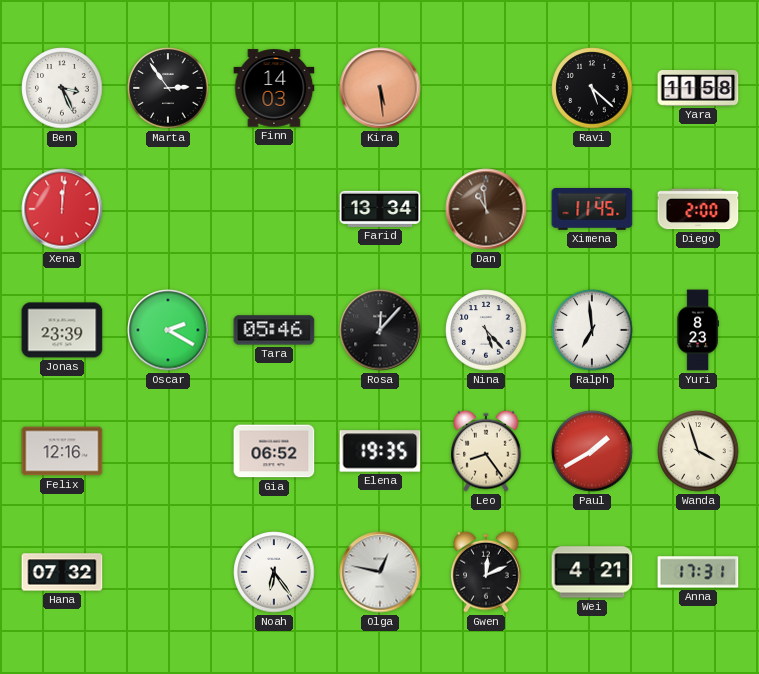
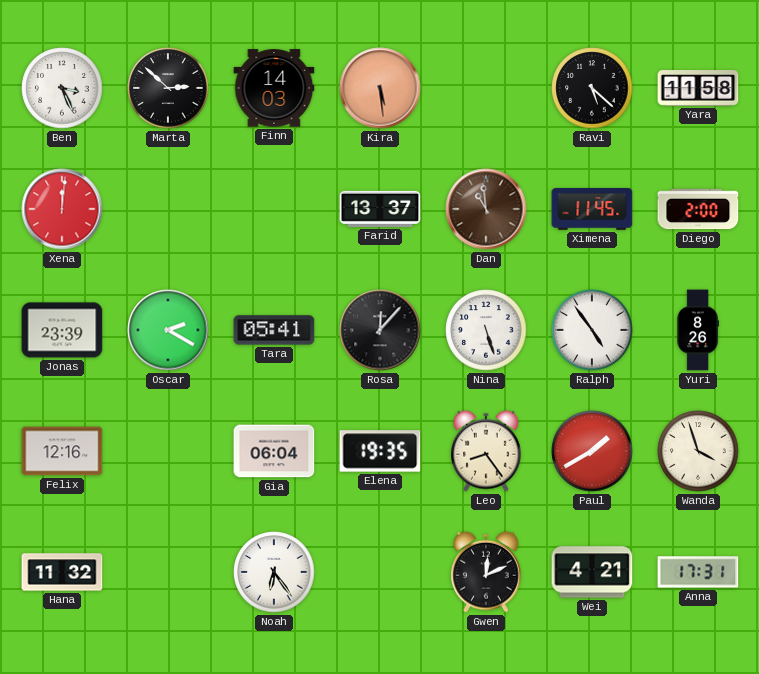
Marta: 2:54 -> 2:52
Farid: 13:34 -> 13:37
Tara: 05:46 -> 05:41
Nina: 5:23 -> 5:27
Ralph: 6:59 -> 4:54
Yuri: 8:23 -> 8:26
Gia: 06:52 -> 06:04
Hana: 07:32 -> 11:32
Olga: 12:47 -> none
